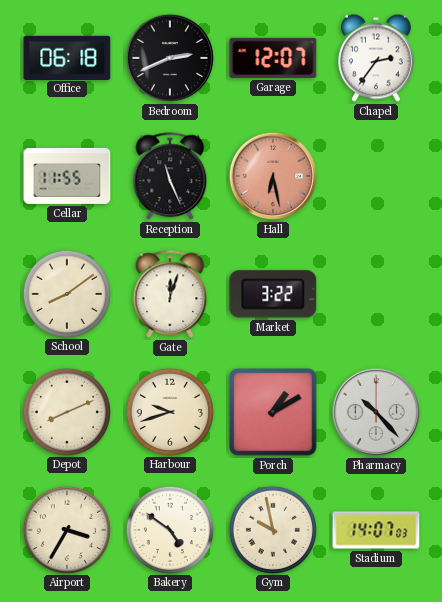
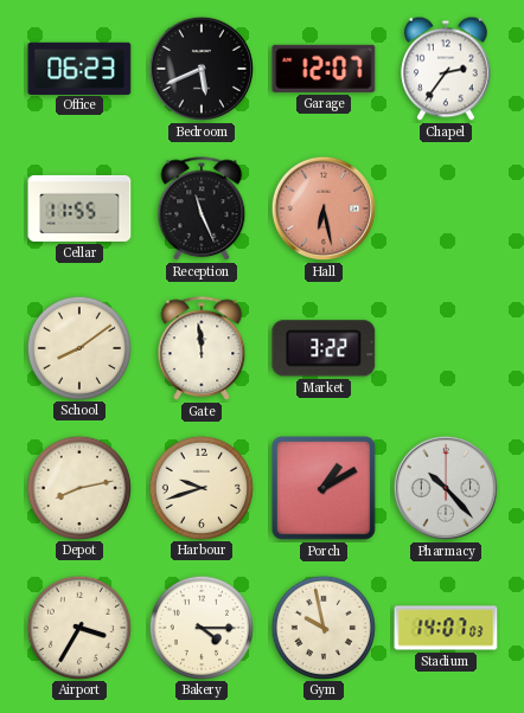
Office: 06:18 -> 06:23
Bedroom: 2:41 -> 5:41
Gate: 12:03 -> 11:59
Depot: 8:11 -> 8:13
Bakery: 4:51 -> 4:15
